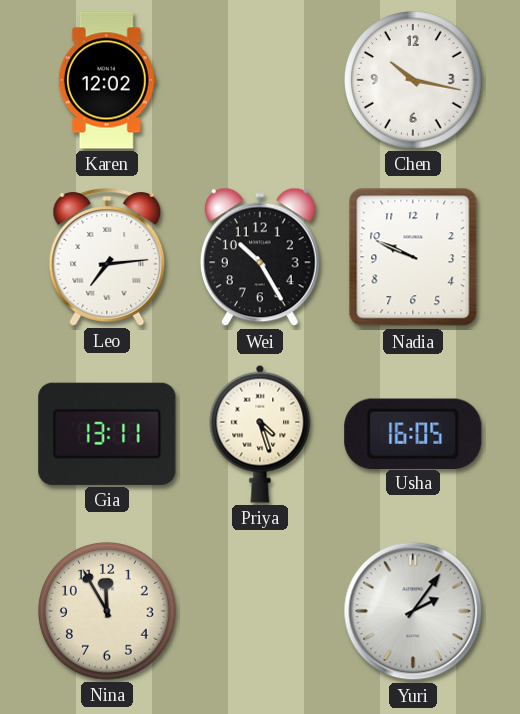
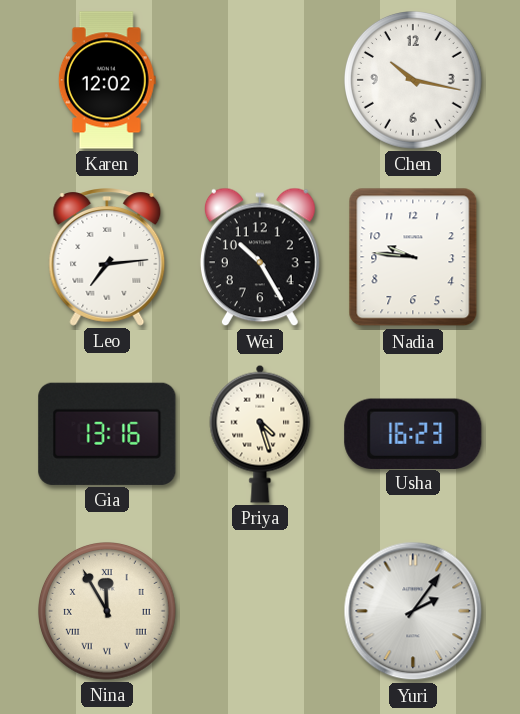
Nadia: 9:49 -> 9:46
Gia: 13:11 -> 13:16
Usha: 16:05 -> 16:23
Nina numerals: Arabic -> Roman
